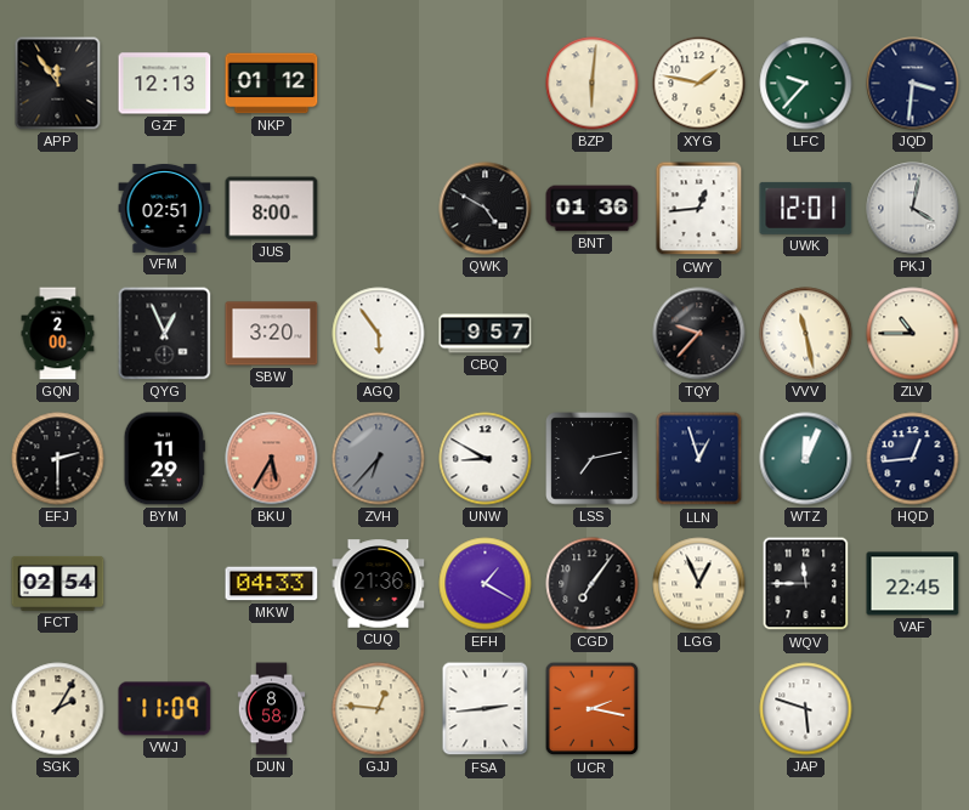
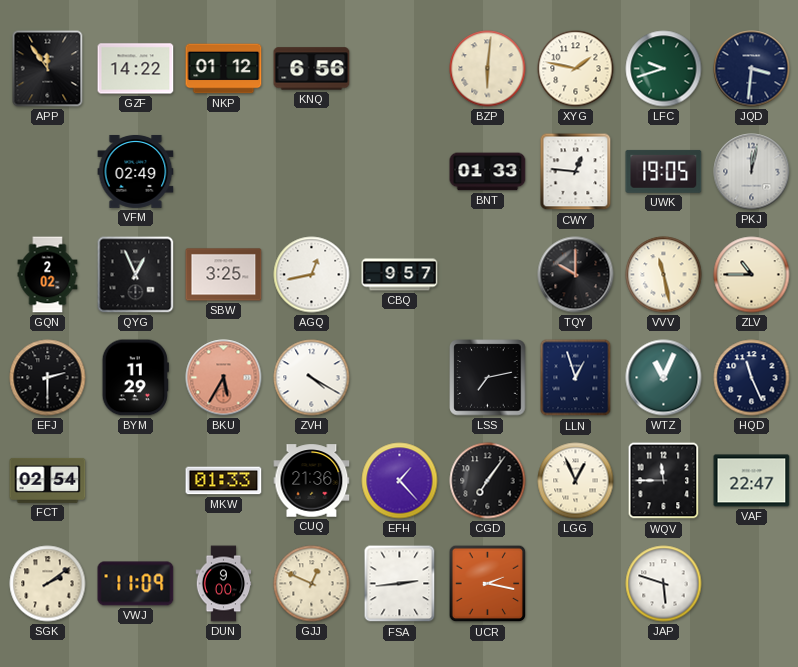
GZF: 12:13 -> 14:22
KNQ: none -> 6:56
LFC: 9:37 -> 9:42
VFM: 02:51 -> 02:49
JUS: 8:00 -> none
QWK: 4:50 -> none
BNT: 01:36 -> 01:33
CWY: 12:44 -> 12:46
UWK: 12:01 -> 19:05
PKJ: 4:02 -> 12:02
GQN: 2:00 -> 2:02
SBW: 3:20 -> 3:25
AGQ: 5:54 -> 12:43
TQY: 9:37 -> 10:00
ZVH: 6:37 -> 4:20
ZVH dial: grey -> white
UNW: 8:50 -> none
WTZ: 12:04 -> 11:04
HQD: 12:44 -> 11:26
MKW: 04:33 -> 01:33
EFH: 1:20 -> 1:23
VAF: 22:45 -> 22:47
SGK: 2:05 -> 2:09
DUN: 8:58 -> 9:00
GJJ: 12:46 -> 12:49
